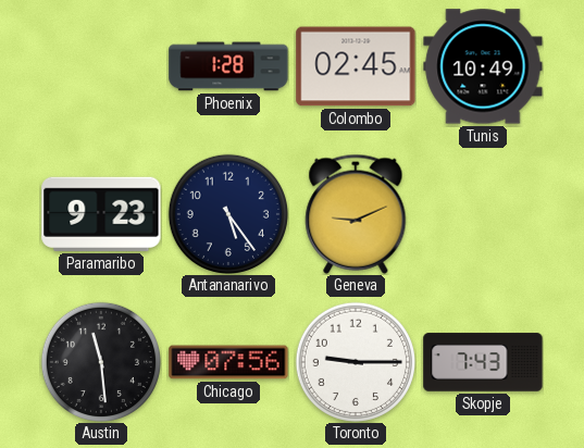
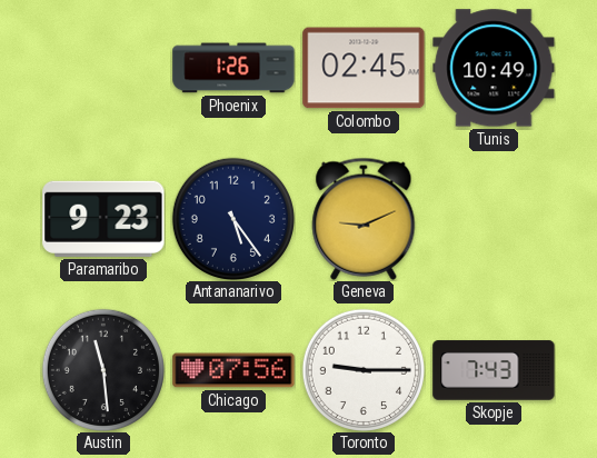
Phoenix: 1:28 -> 1:26
